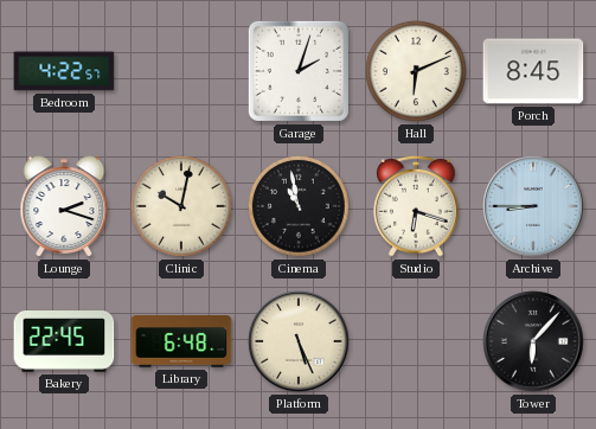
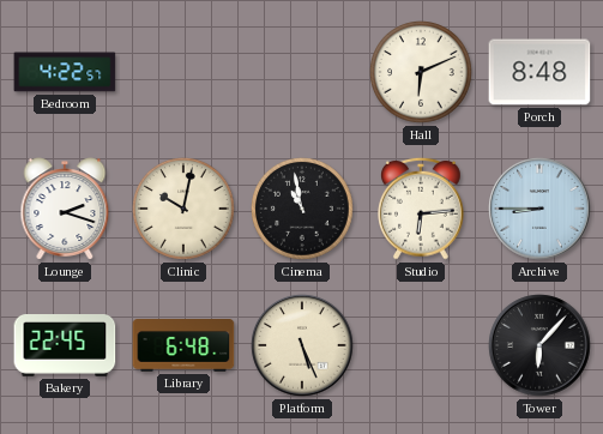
Garage: 2:03 -> none
Porch: 8:45 -> 8:48
Studio: 6:18 -> 6:14
